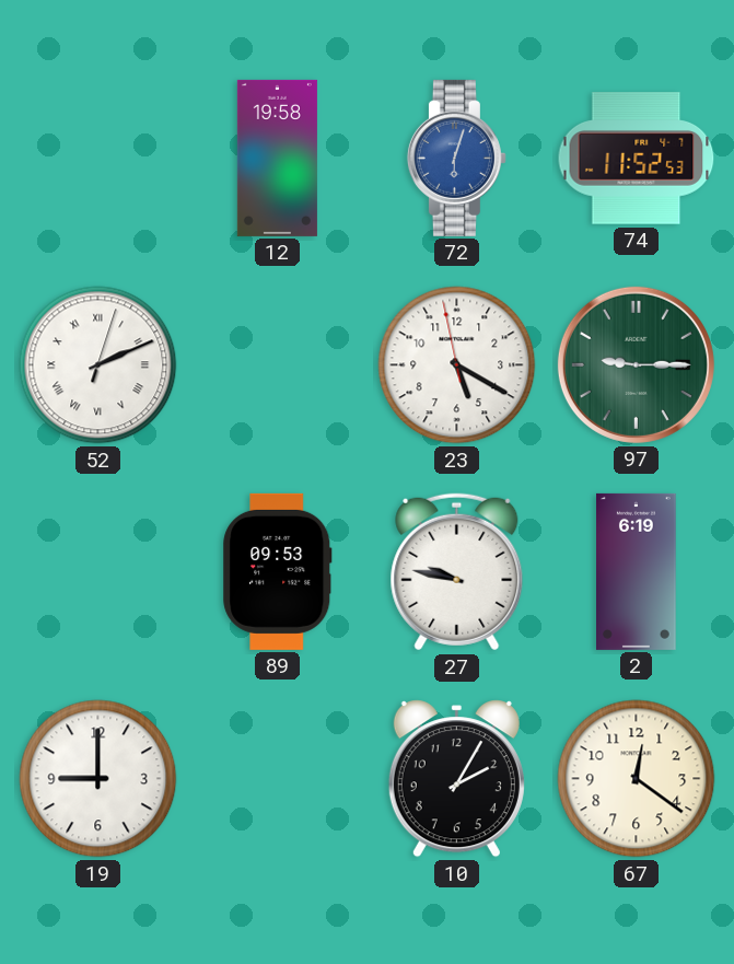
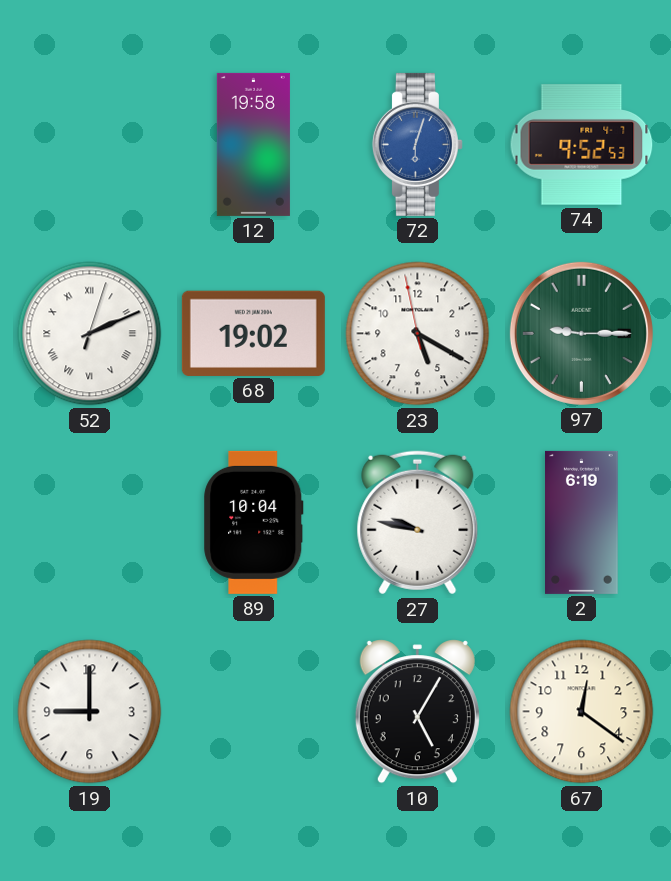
74: 11:52 -> 9:52
68: none -> 19:02
89: 09:53 -> 10:04
10: 2:05 -> 5:05
